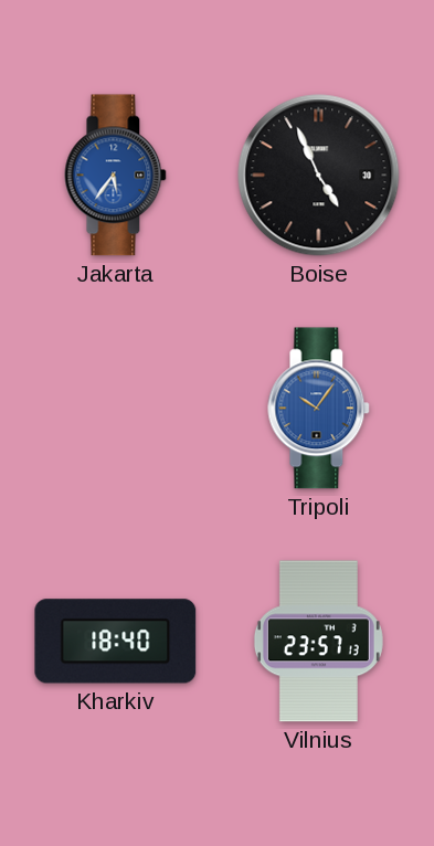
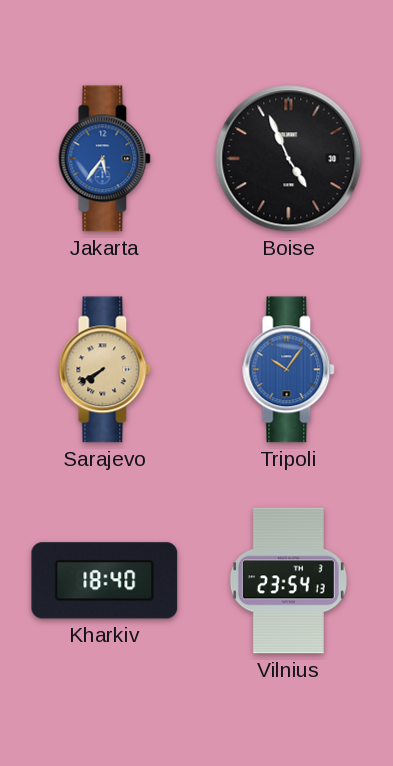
Sarajevo: none -> 7:40
Vilnius: 23:57 -> 23:54
